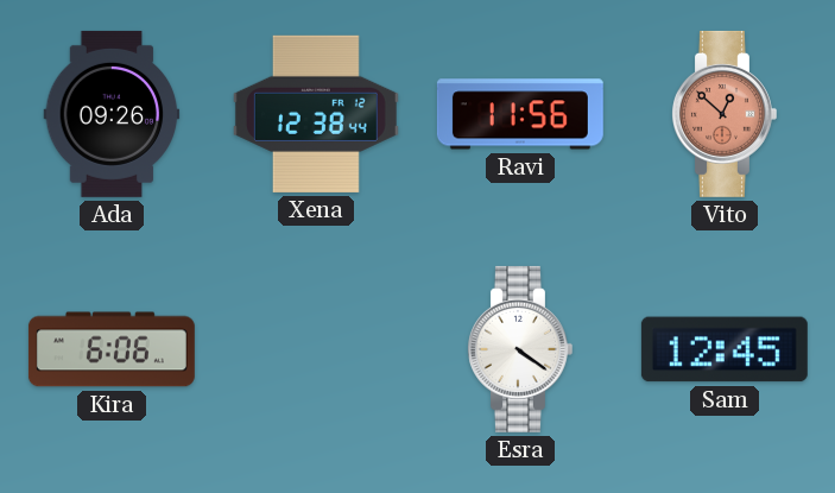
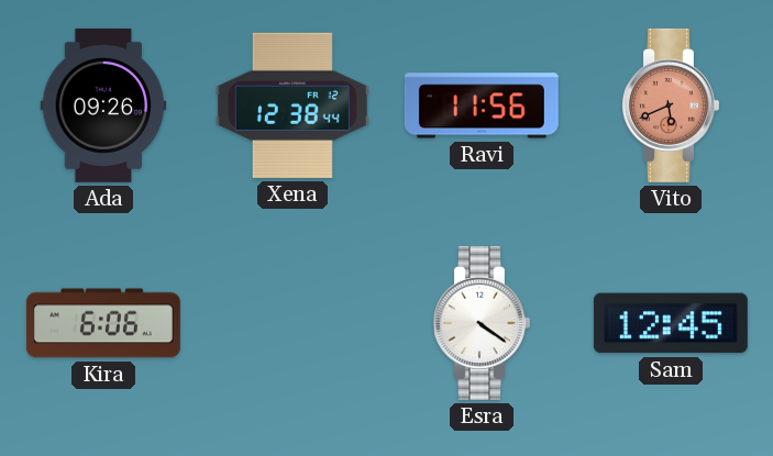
Vito: 12:52 -> 5:41
